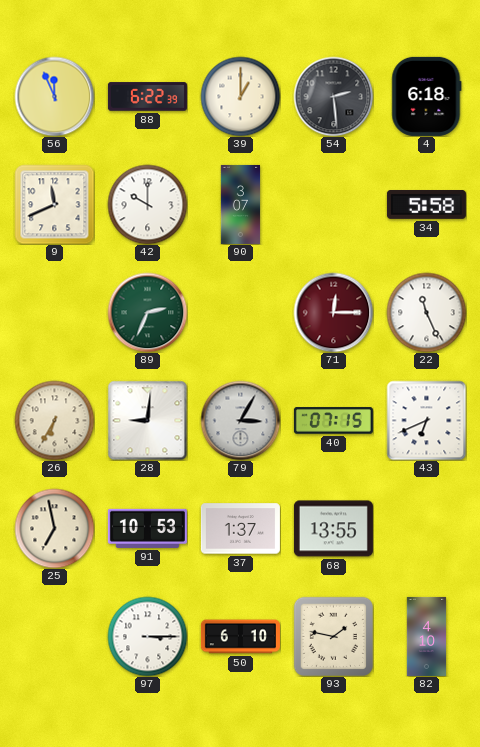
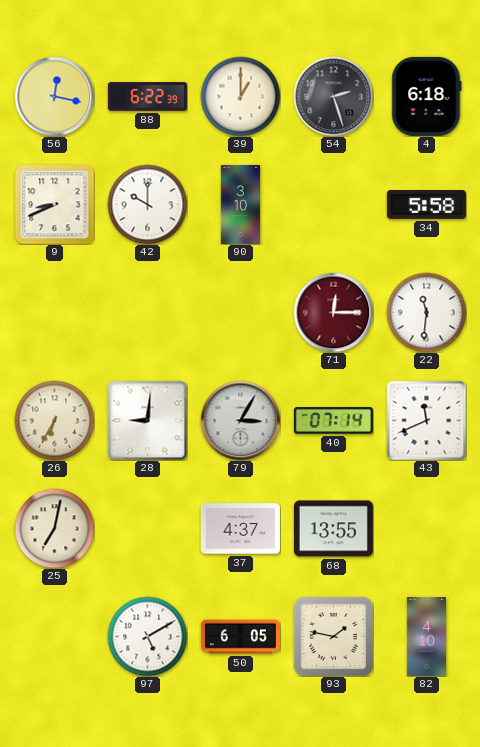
56: 11:56 -> 12:17
54: 2:29 -> 2:27
9: 11:41 -> 8:41
90: 3:07 -> 3:10
89: 2:34 -> none
22: 11:26 -> 11:31
40: 07:15 -> 07:14
43: 6:41 -> 11:41
25: 6:58 -> 7:02
91: 10:53 -> none
37: 1:37 -> 4:37
97: 3:15 -> 5:10
50: 6:10 -> 6:05
